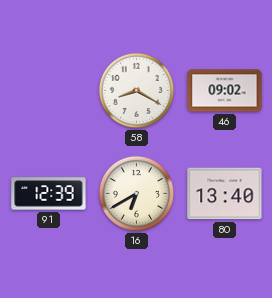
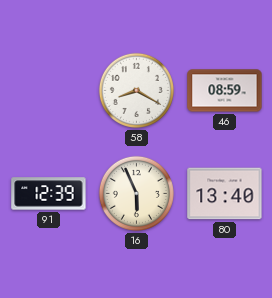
46: 09:02 -> 08:59
16: 6:40 -> 5:56
